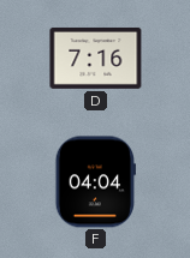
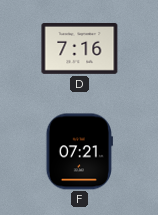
F: 04:04 -> 07:21
